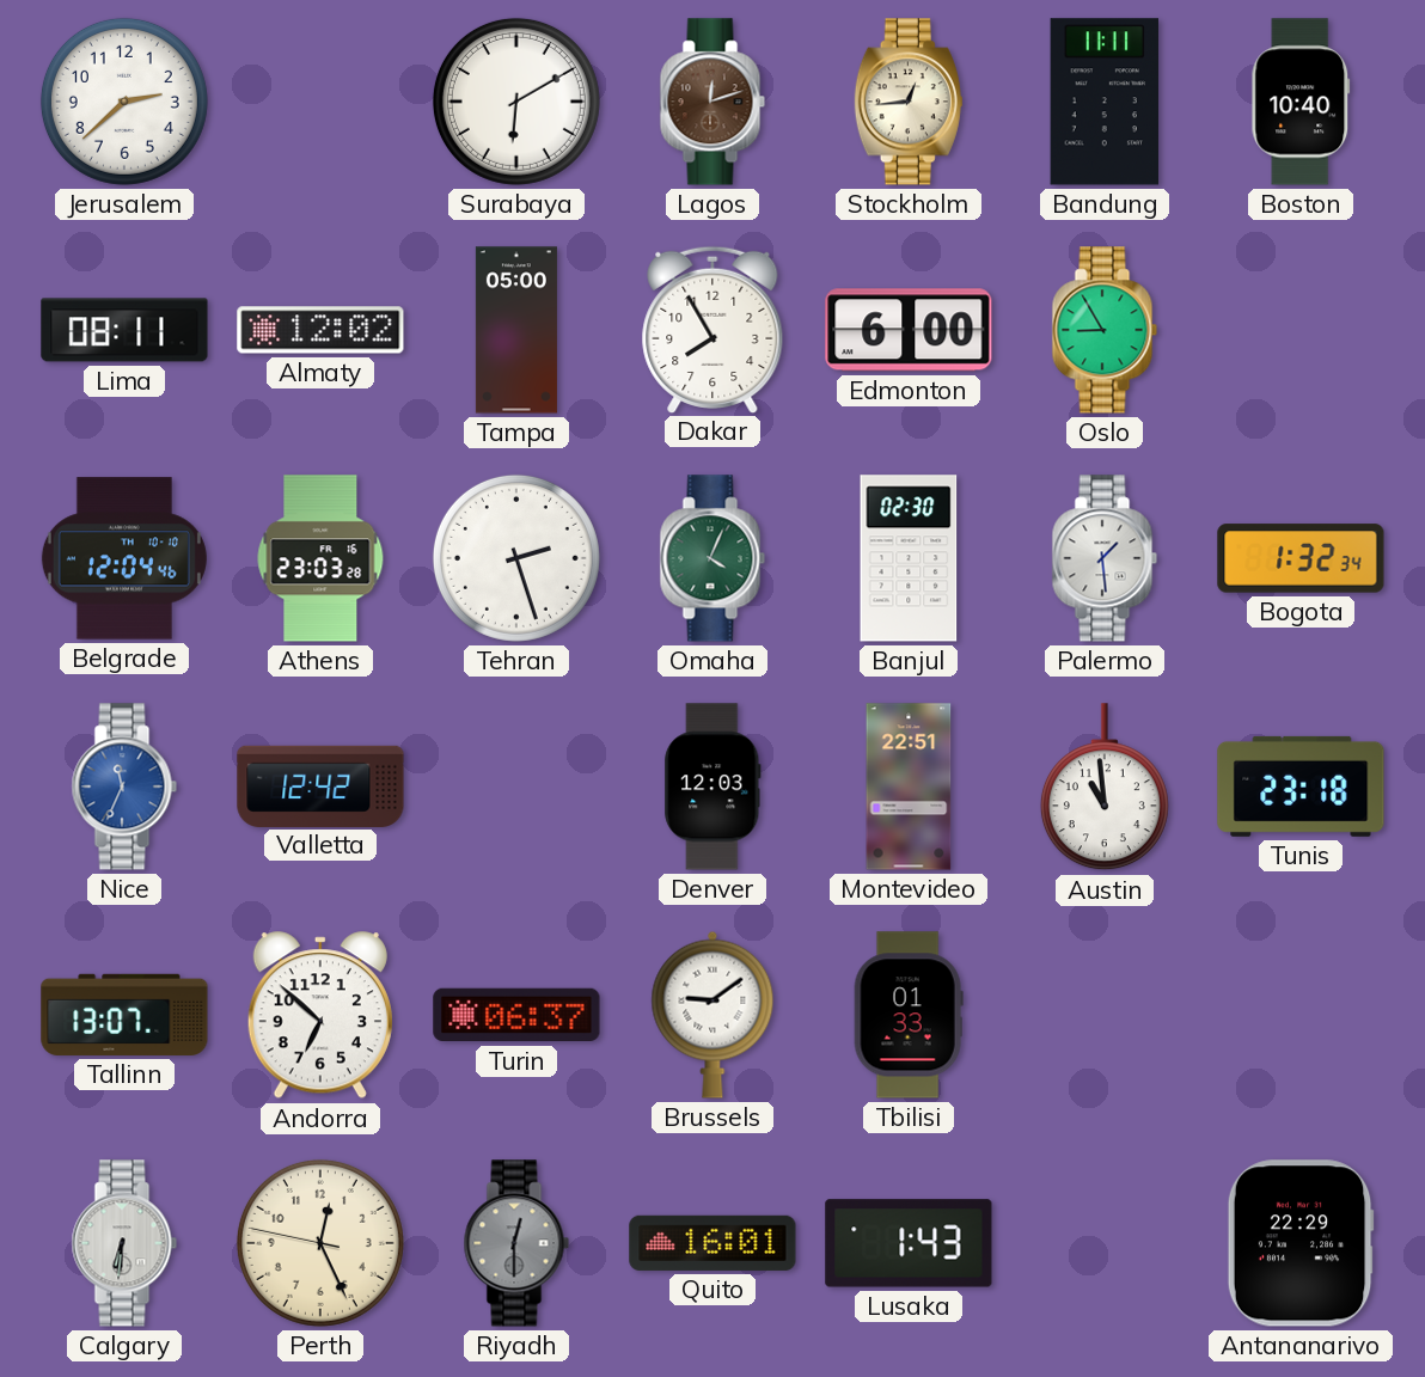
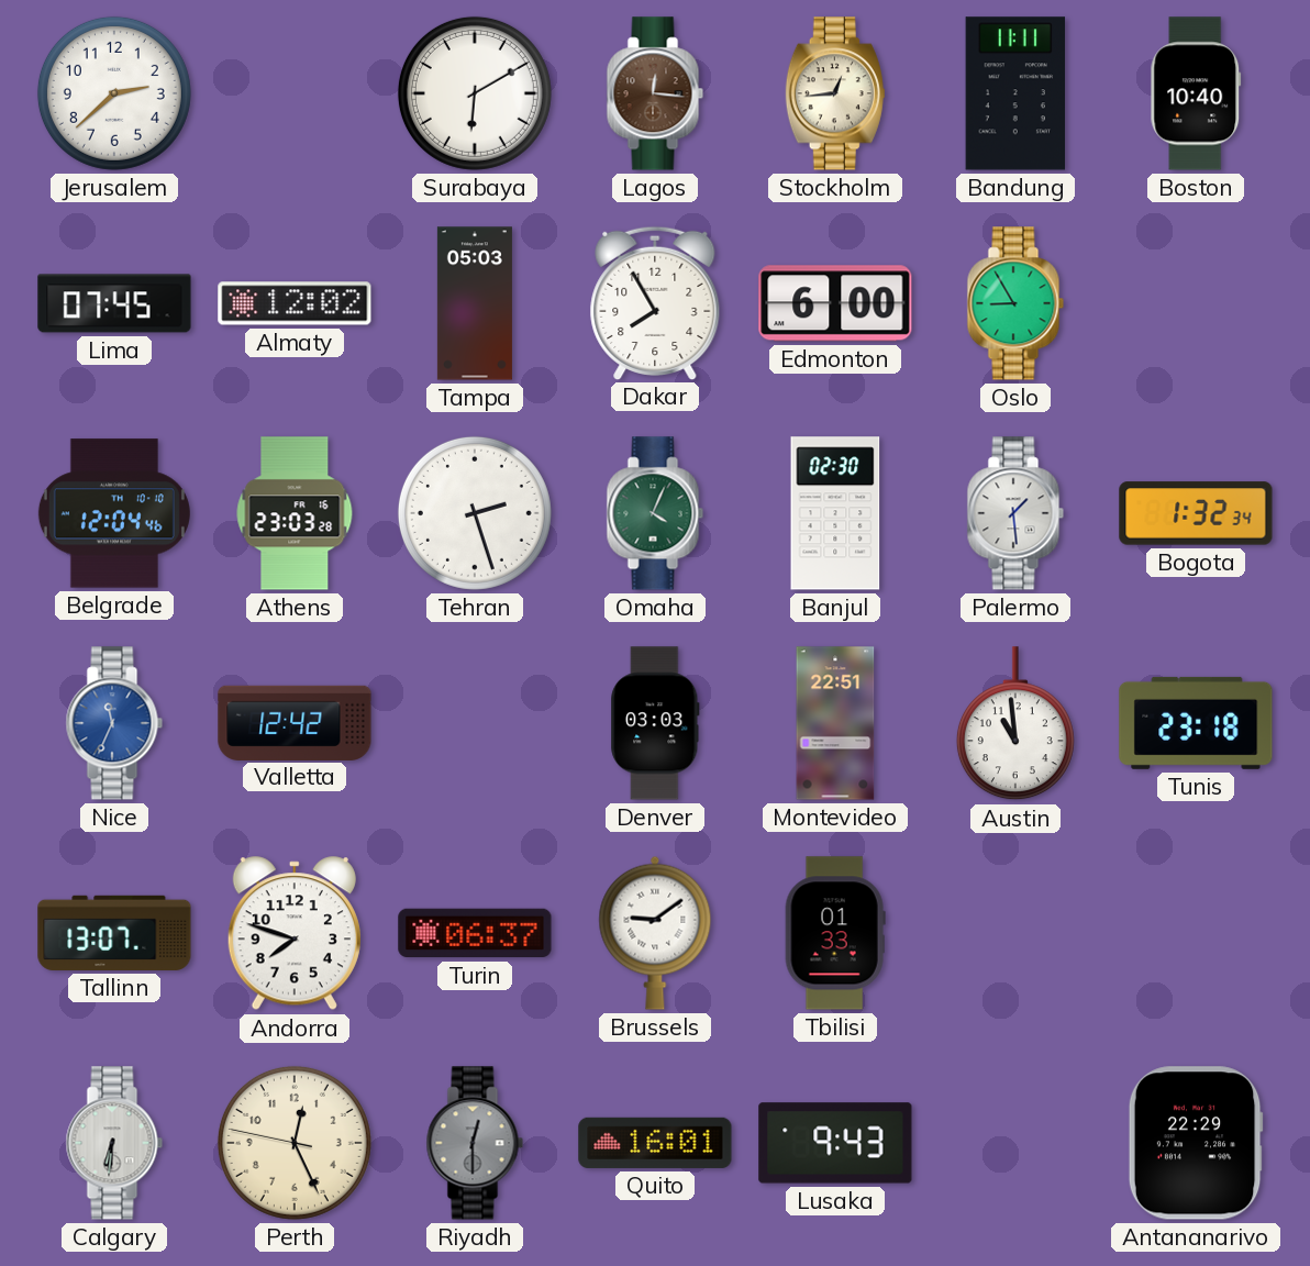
Lagos: 12:12 -> 12:16
Lima: 08:11 -> 07:45
Tampa: 05:00 -> 05:03
Denver: 12:03 -> 03:03
Andorra: 6:52 -> 7:48
Lusaka: 1:43 -> 9:43
